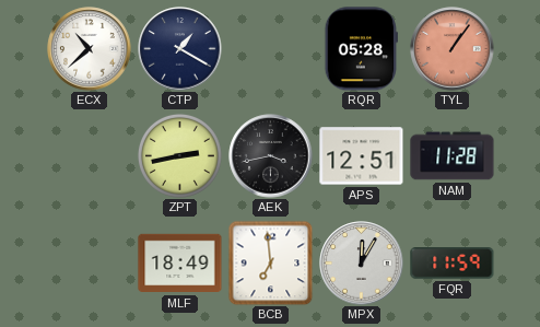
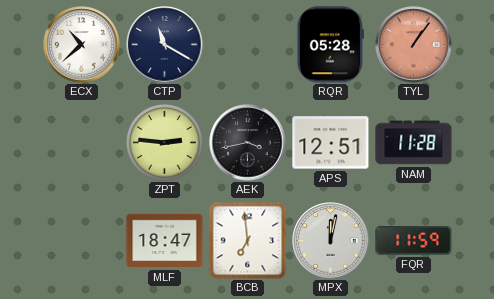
CTP: 1:20 -> 11:20
ZPT: 2:43 -> 2:46
MLF: 18:49 -> 18:47
MPX: 12:05 -> 12:02
